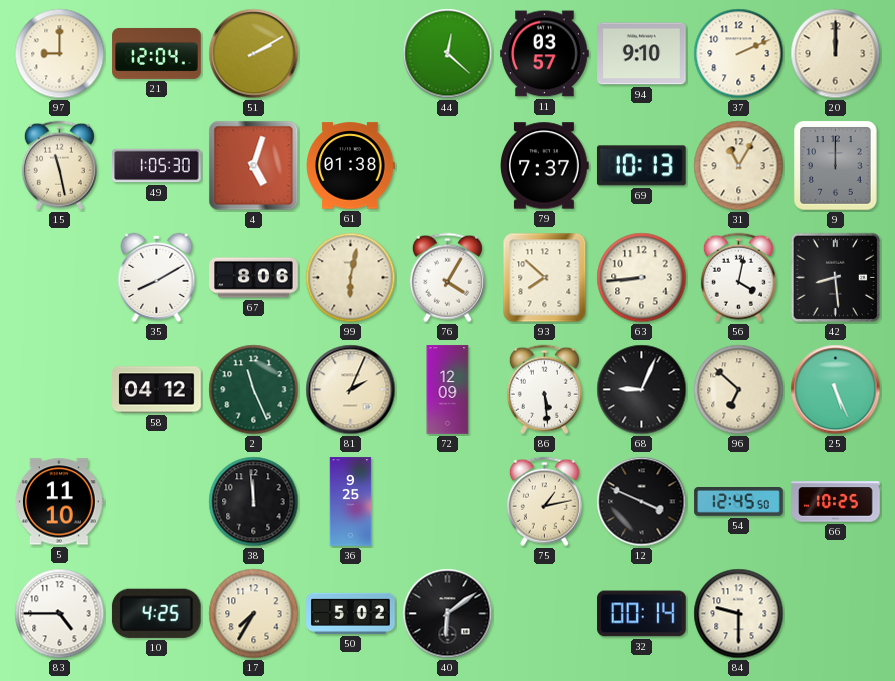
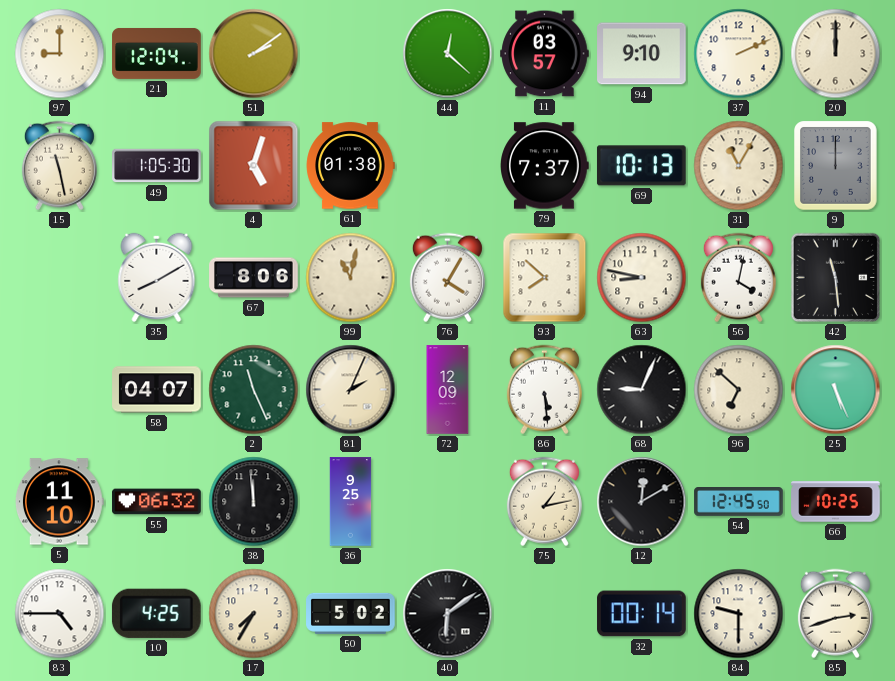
51: 2:10 -> 2:09
99: 6:02 -> 11:02
63: 8:44 -> 8:47
42: 8:29 -> 11:29
58: 04:12 -> 04:07
55: none -> 06:32
12: 3:49 -> 12:10
85: none -> 2:42
